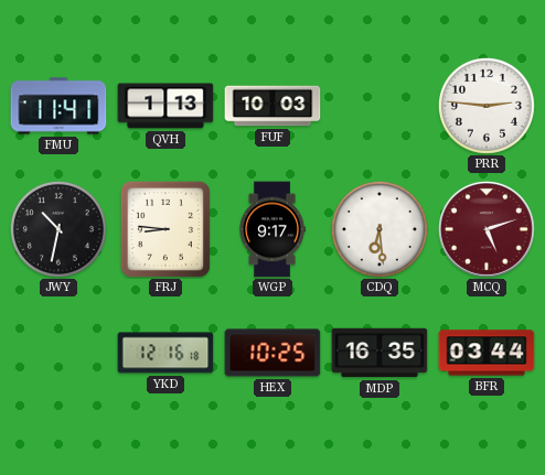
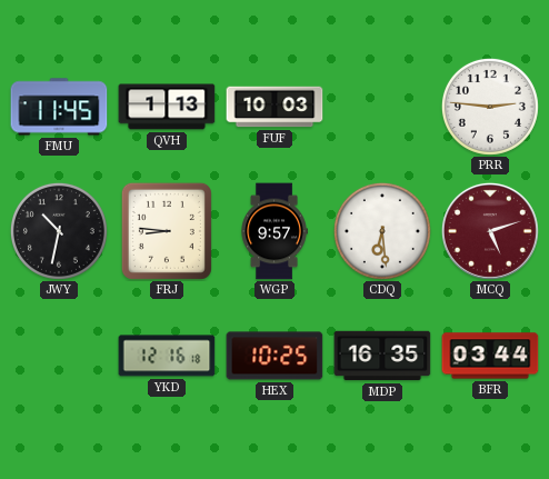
FMU: 11:41 -> 11:45
WGP: 9:17 -> 9:57
